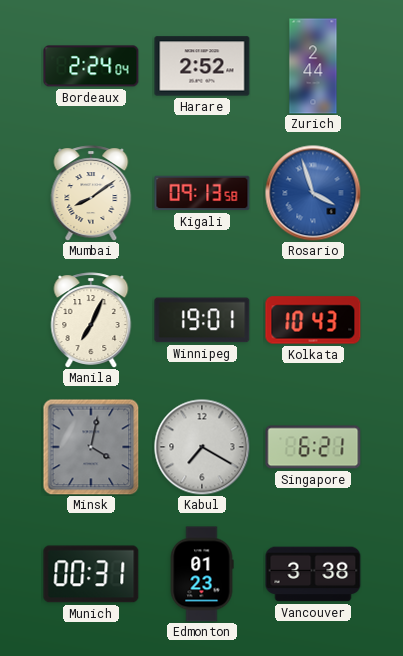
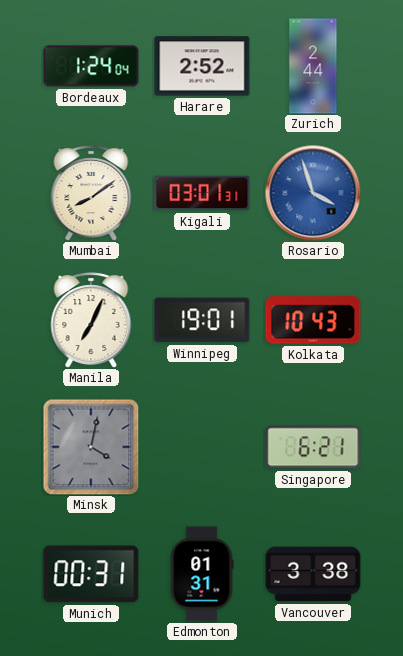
Bordeaux: 2:24 -> 1:24
Kigali: 09:13 -> 03:01
Kabul: 7:20 -> none
Edmonton: 01:23 -> 01:31
